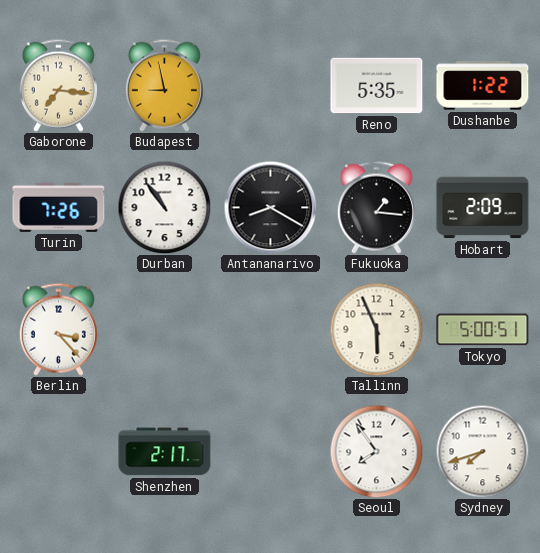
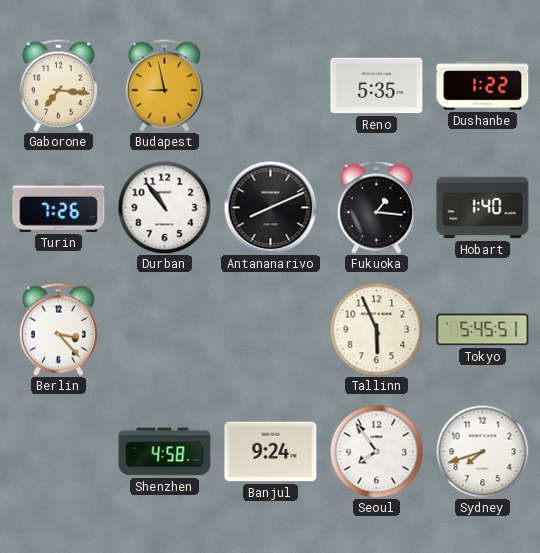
Antananarivo: 8:20 -> 8:11
Hobart: 2:09 -> 1:40
Tokyo: 5:00 -> 5:45
Shenzhen: 2:17 -> 4:58
Banjul: none -> 9:24
